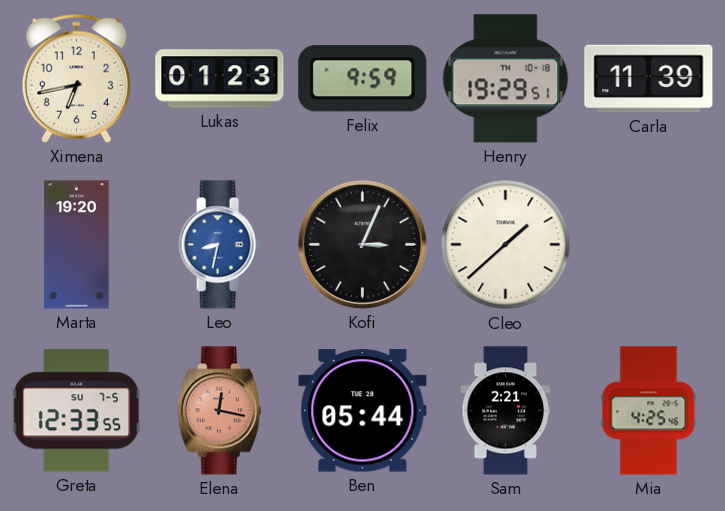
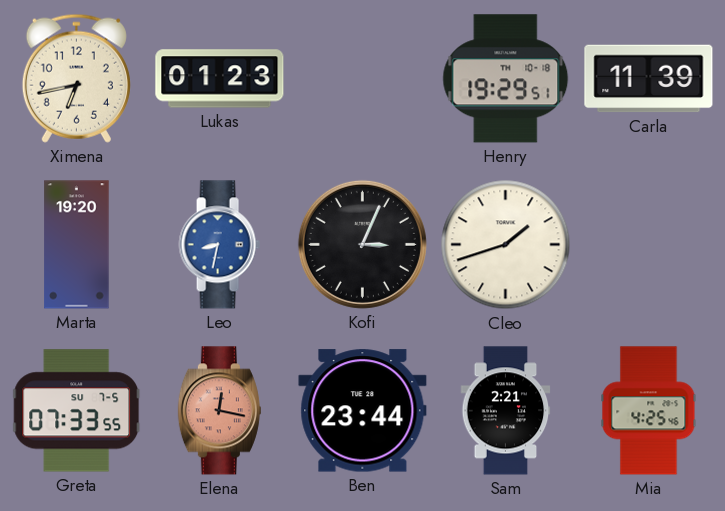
Felix: 9:59 -> none
Cleo: 1:38 -> 1:42
Greta: 12:33 -> 07:33
Ben: 05:44 -> 23:44
